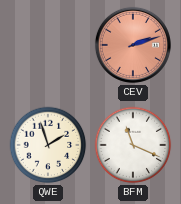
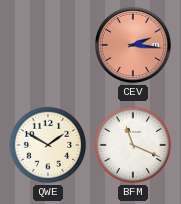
CEV: 2:12 -> 2:16
QWE: 1:57 -> 1:50
